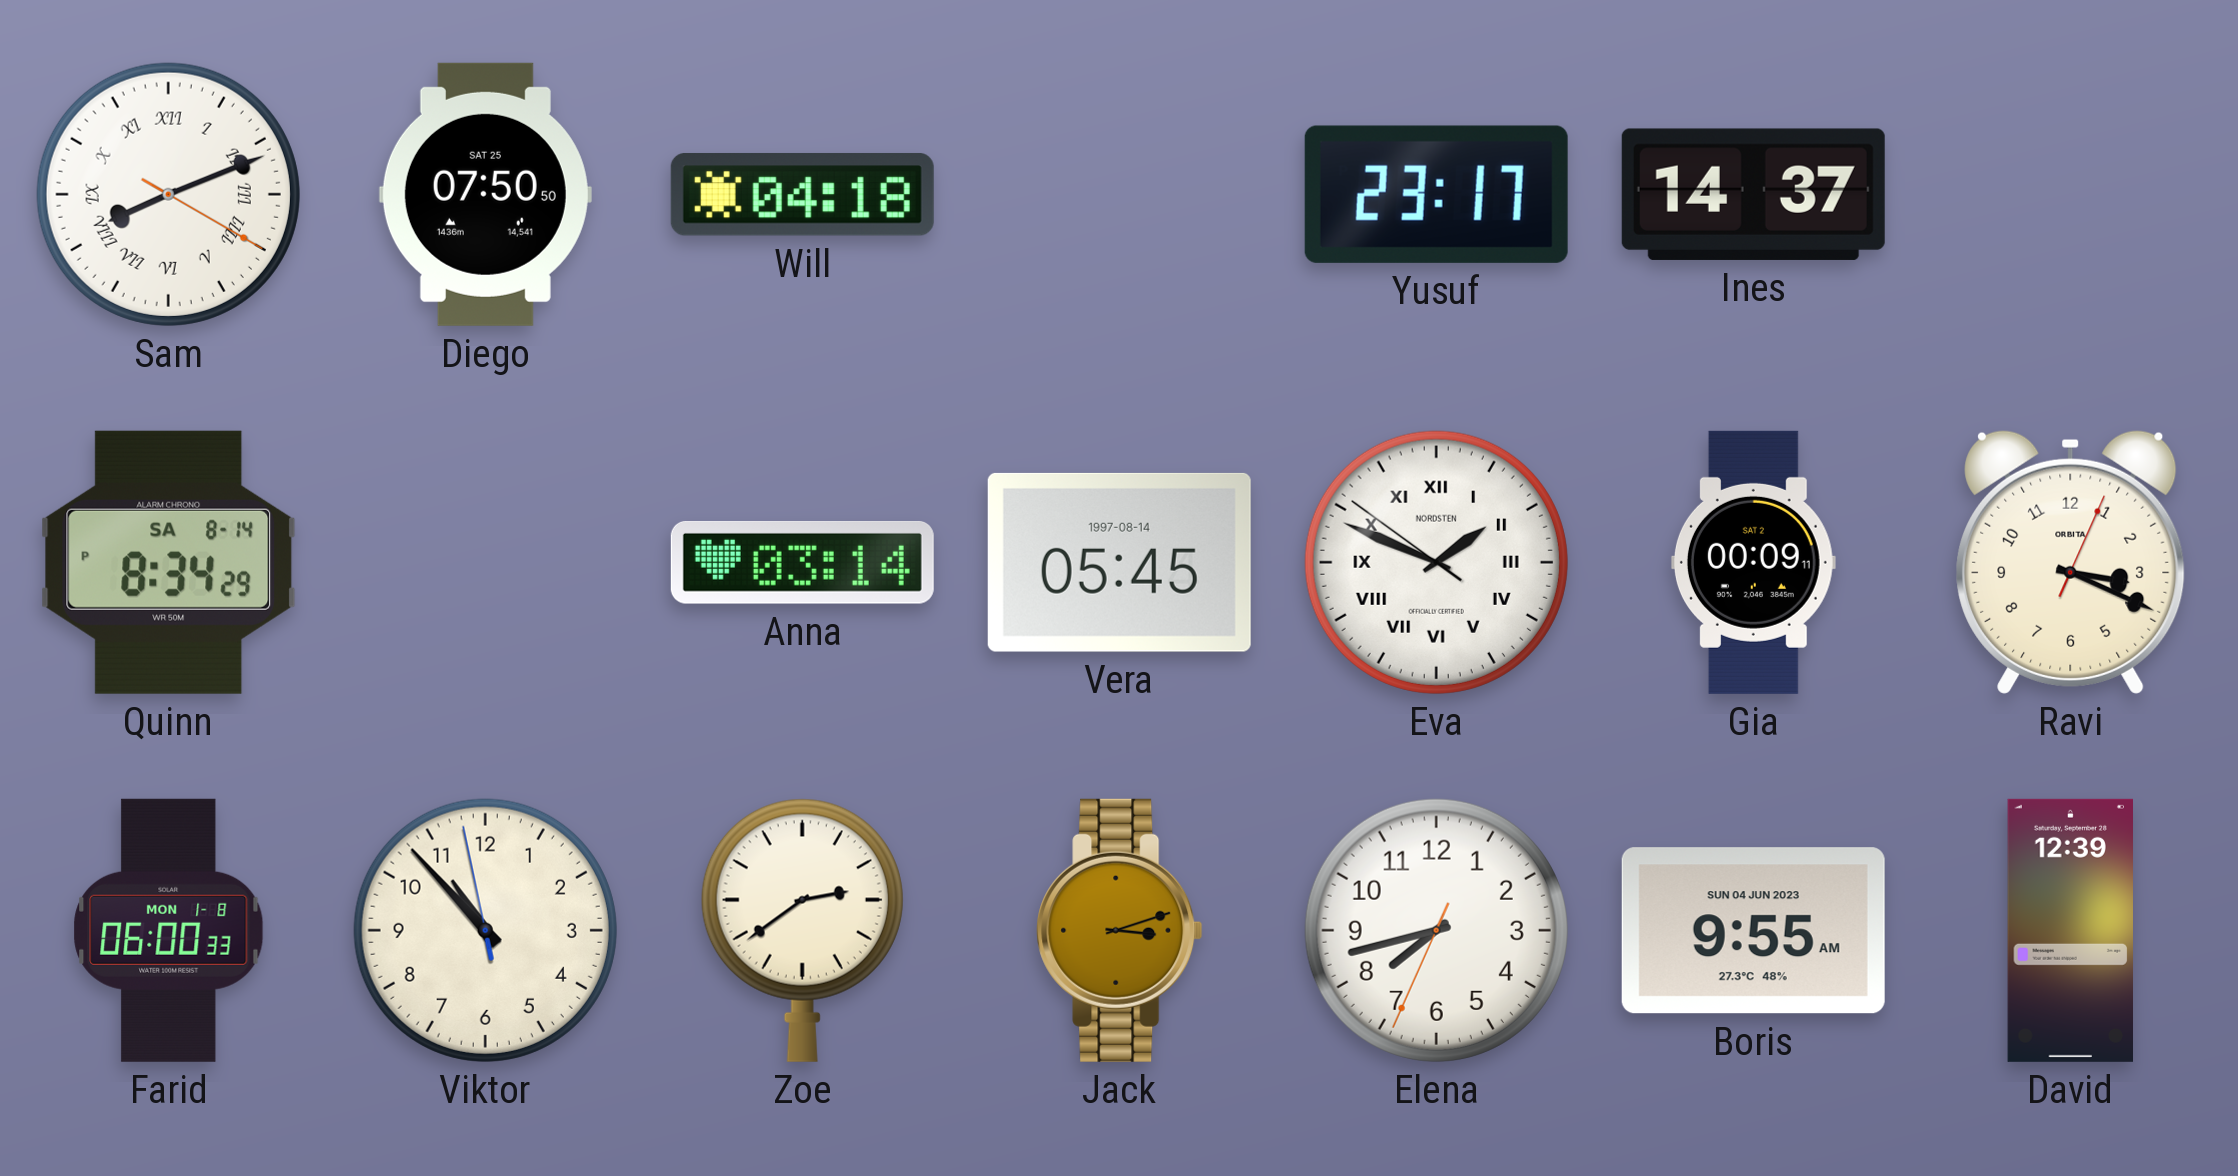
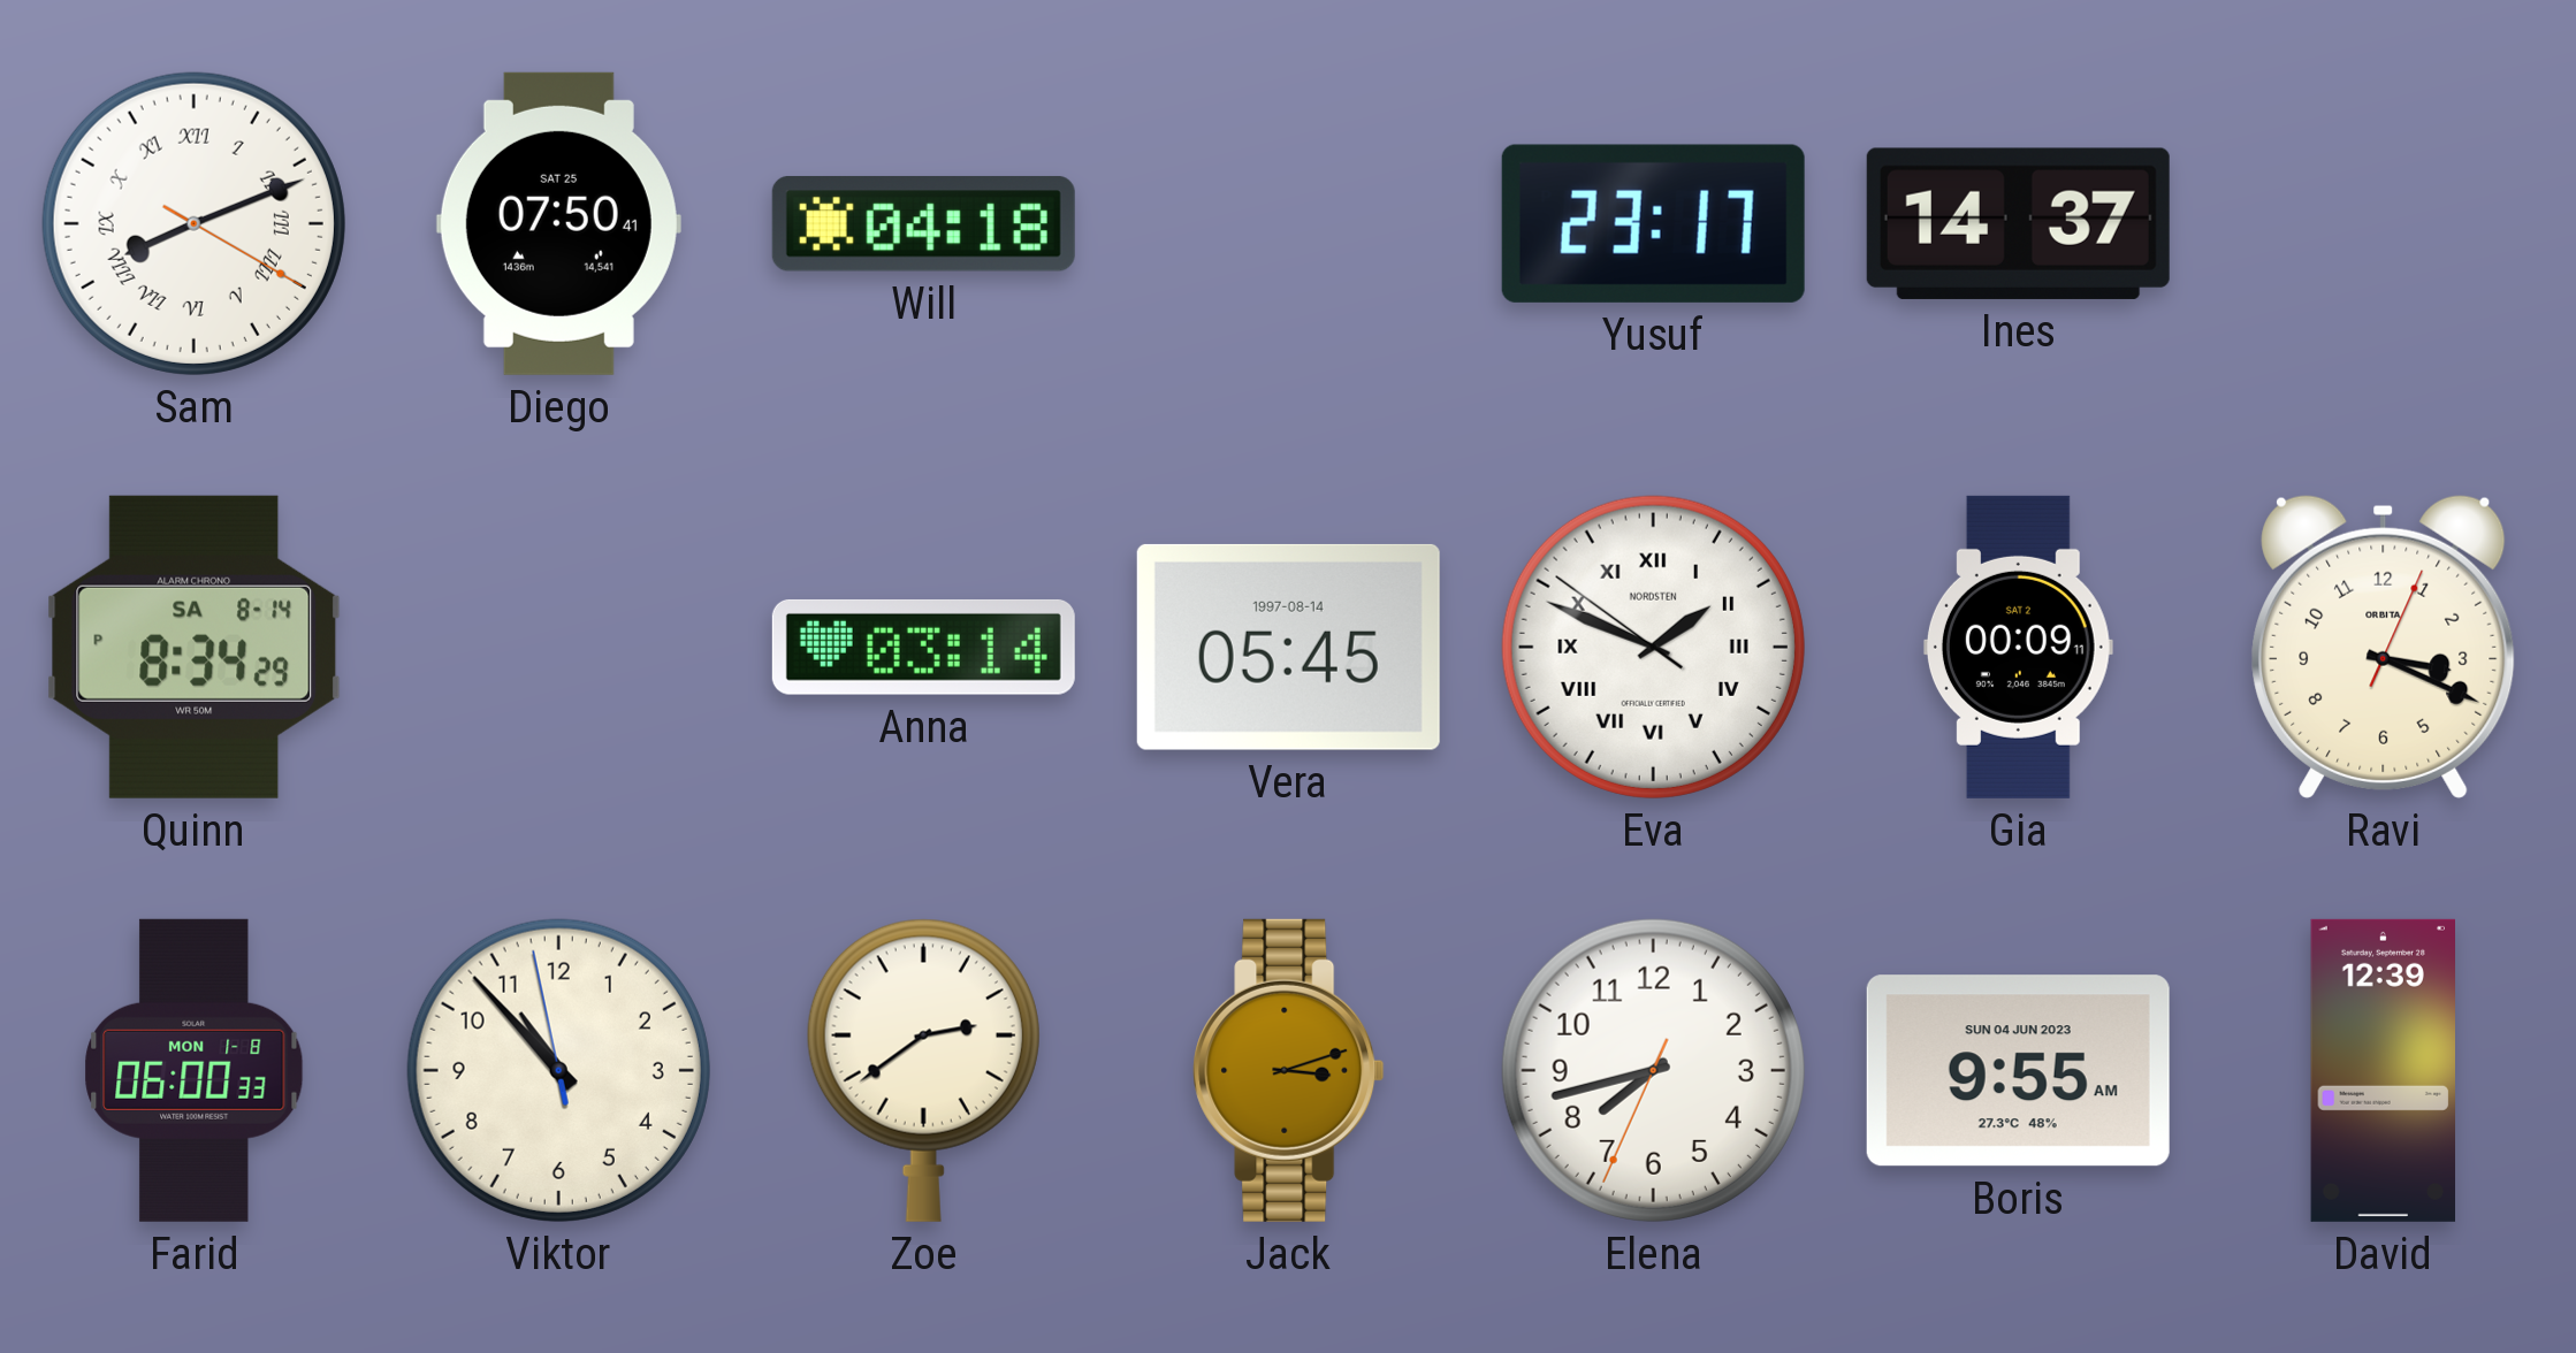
Diego: 07:50:50 -> 07:50:41
